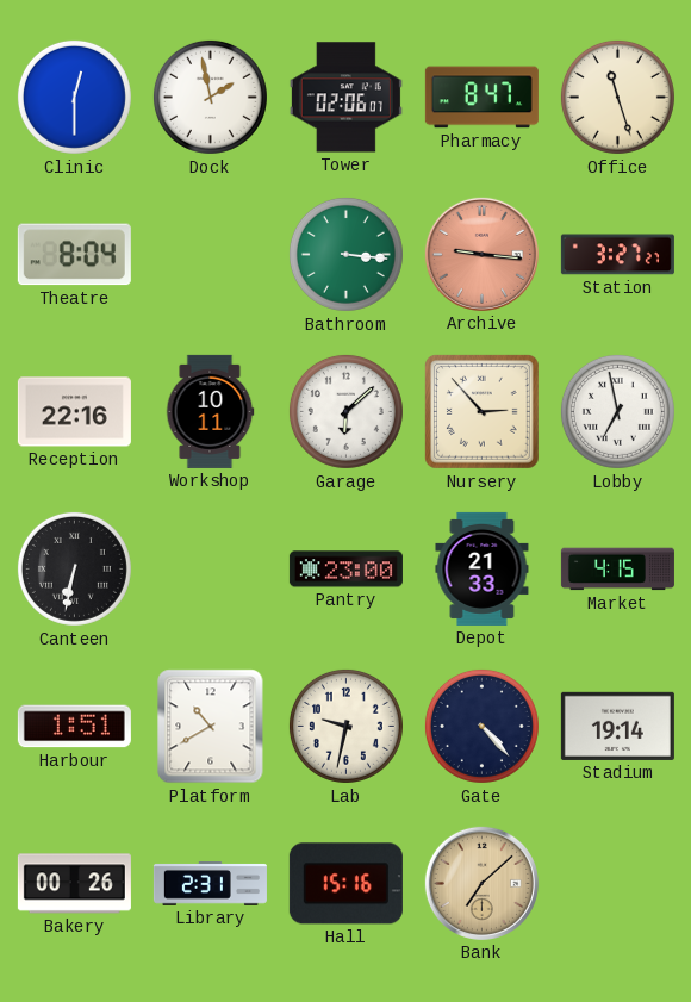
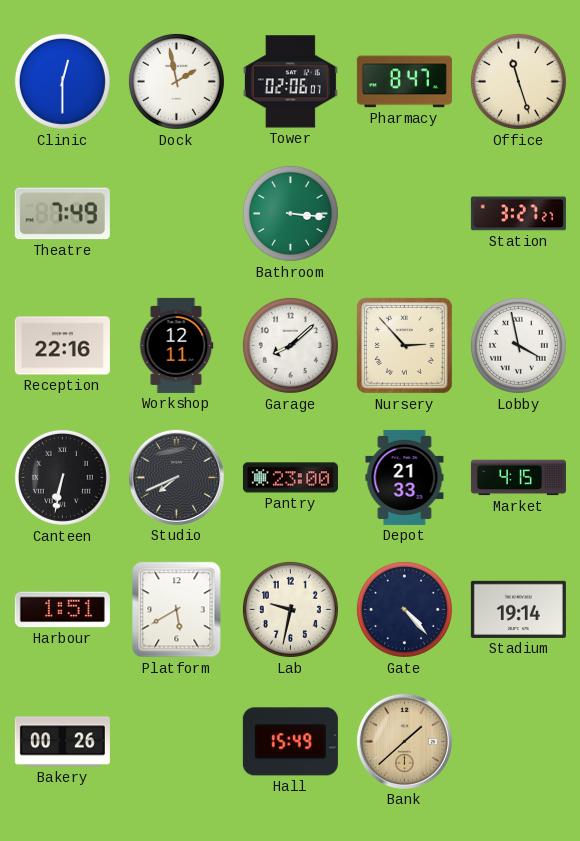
Theatre: 8:04 -> 7:49
Archive: 9:16 -> none
Workshop: 10:11 -> 12:11
Garage: 6:08 -> 8:08
Lobby: 6:58 -> 3:58
Studio: none -> 7:41
Platform: 10:40 -> 5:40
Library: 2:31 -> none
Hall: 15:16 -> 15:49
Bank: 7:08 -> 1:38
